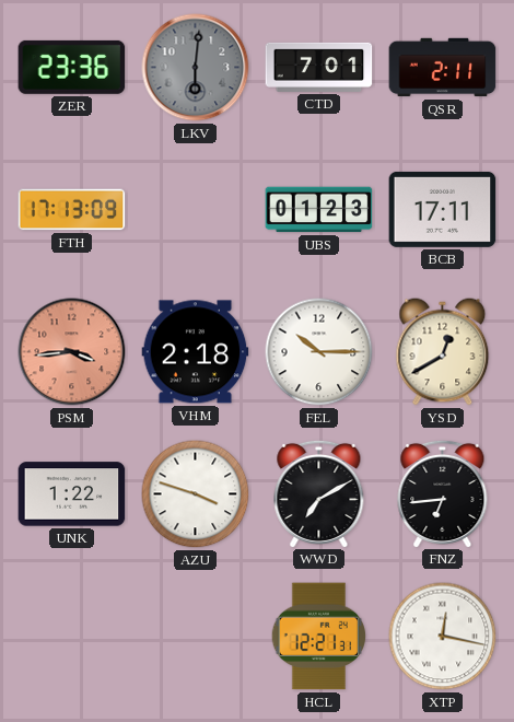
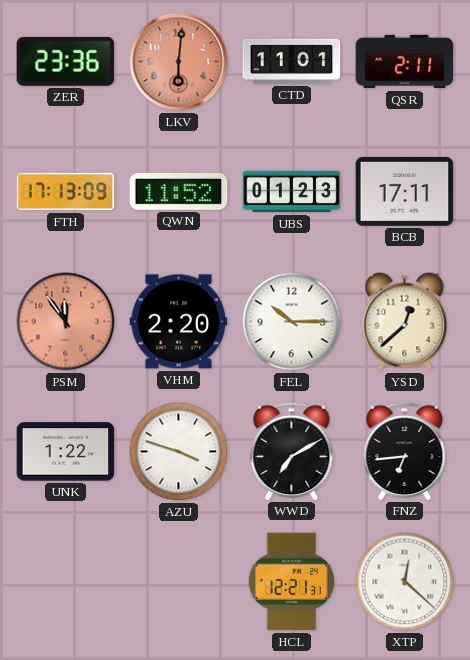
LKV dial: grey -> salmon
CTD: 7:01 -> 11:01
QWN: none -> 11:52
PSM: 3:44 -> 11:54
VHM: 2:18 -> 2:20
YSD: 12:40 -> 12:38
XTP: 12:17 -> 12:22
